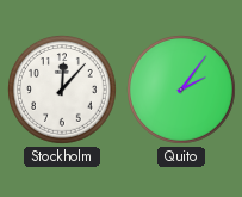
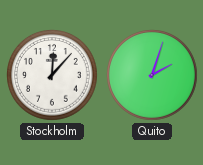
Quito: 2:06 -> 2:03
